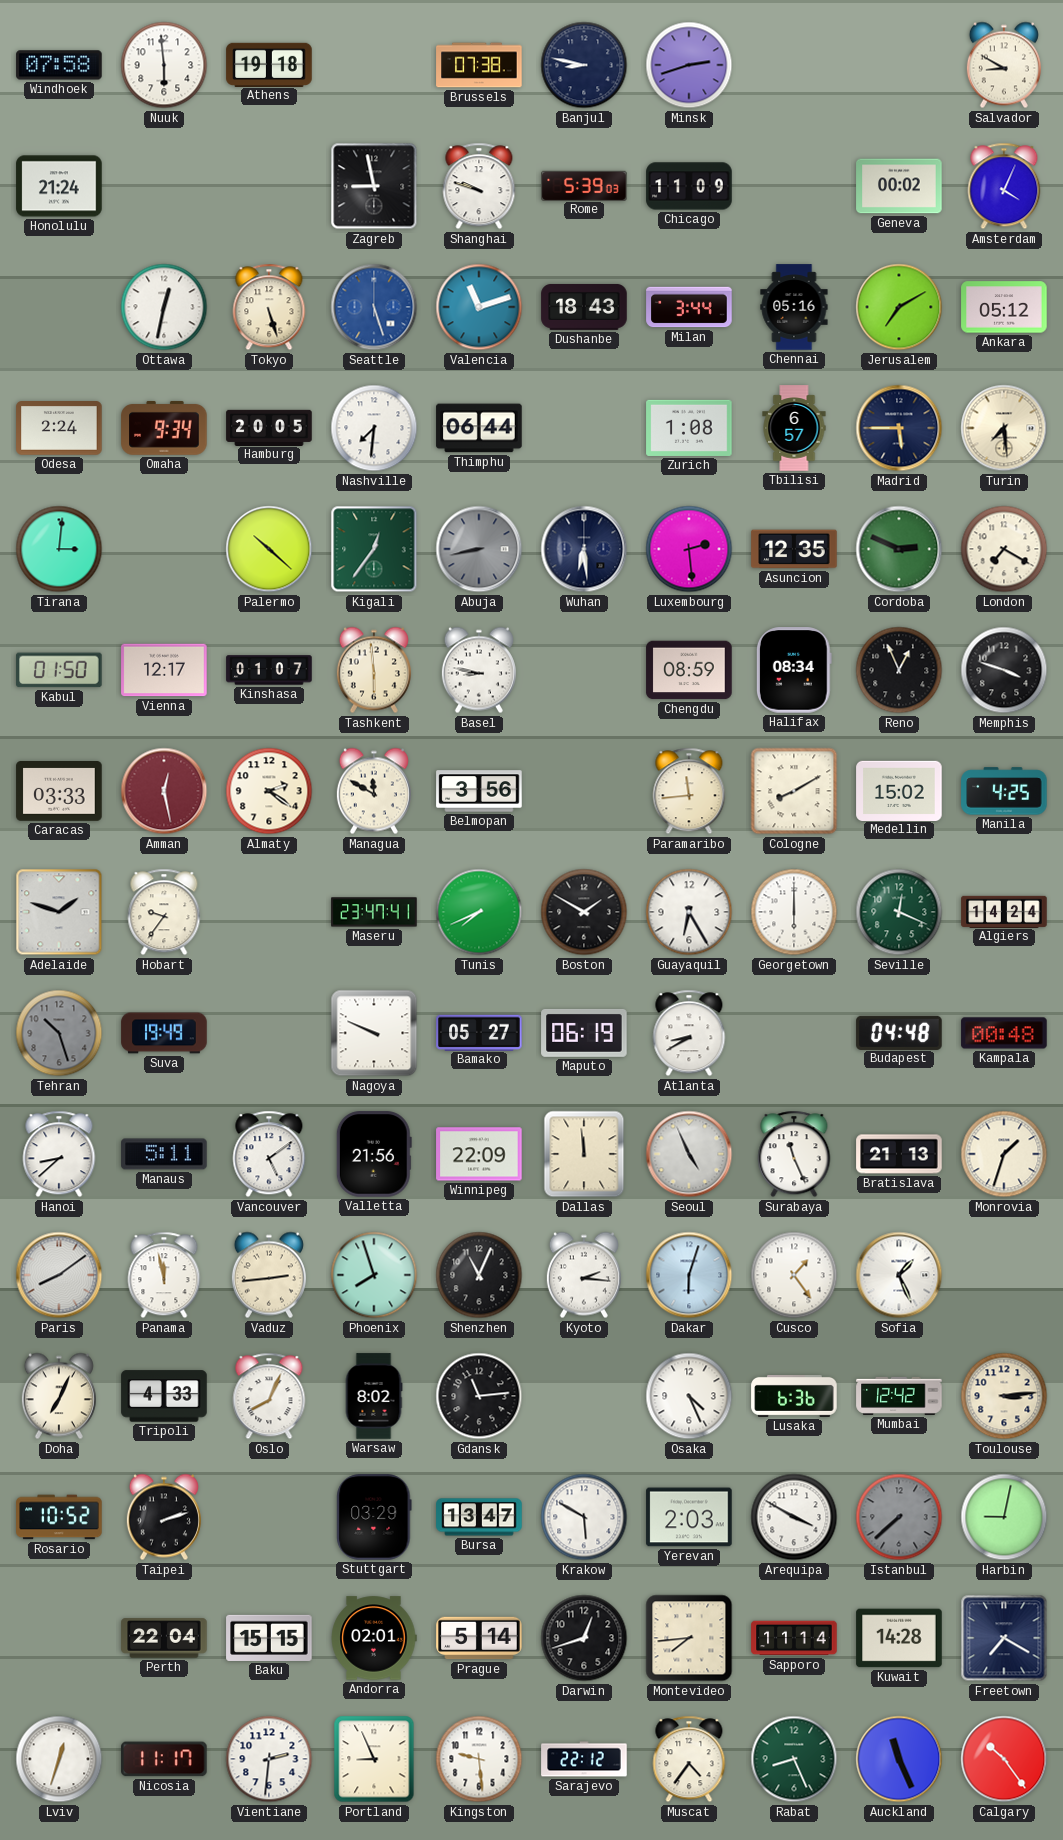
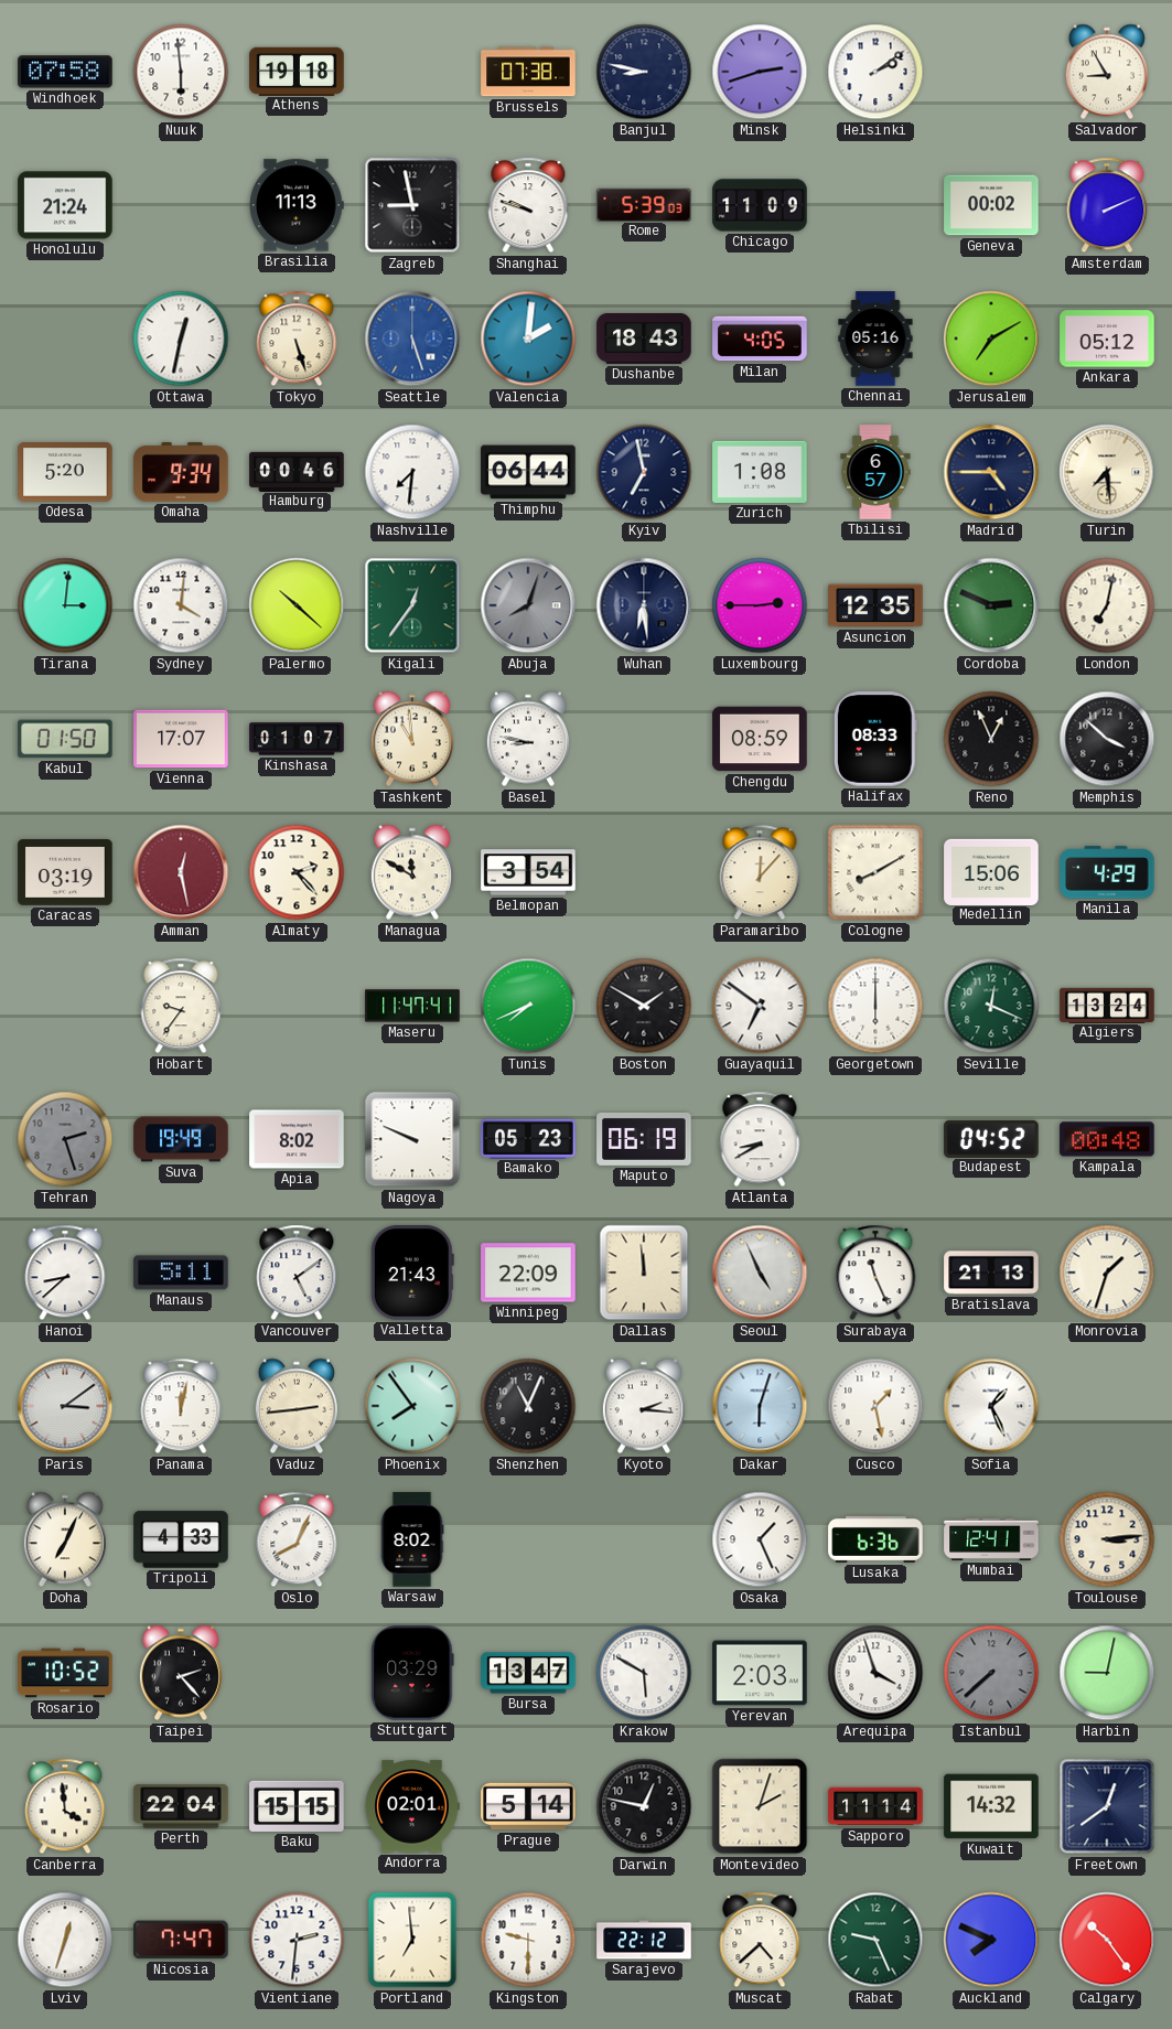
Helsinki: none -> 2:09
Salvador: 8:50 -> 8:55
Brasilia: none -> 11:13
Amsterdam: 4:04 -> 2:11
Valencia: 11:12 -> 2:01
Milan: 3:44 -> 4:05
Odesa: 2:24 -> 5:20
Hamburg: 20:05 -> 00:46
Kyiv: none -> 6:58
Madrid: 5:45 -> 4:45
Sydney: none -> 4:01
Abuja: 8:43 -> 8:03
Luxembourg: 2:29 -> 2:45
London: 7:20 -> 7:02
Vienna: 12:17 -> 17:07
Tashkent: 5:59 -> 10:59
Halifax: 08:34 -> 08:33
Memphis: 3:48 -> 3:52
Caracas: 03:33 -> 03:19
Almaty: 2:21 -> 2:23
Belmopan: 3:56 -> 3:54
Paramaribo: 11:44 -> 12:07
Medellin: 15:02 -> 15:06
Manila: 4:25 -> 4:29
Adelaide: 1:48 -> none
Maseru: 23:47 -> 11:47
Guayaquil: 6:25 -> 6:51
Algiers: 14:24 -> 13:24
Tehran: 10:27 -> 2:27
Apia: none -> 8:02
Bamako: 05:27 -> 05:23
Budapest: 04:48 -> 04:52
Valletta: 21:56 -> 21:43
Paris: 8:09 -> 3:09
Panama: 11:58 -> 12:02
Phoenix: 7:57 -> 7:54
Cusco: 1:24 -> 1:28
Gdansk: 11:14 -> none
Osaka: 4:26 -> 1:26
Mumbai: 12:42 -> 12:41
Taipei: 2:12 -> 2:23
Arequipa: 3:50 -> 3:57
Canberra: none -> 3:59
Darwin: 12:42 -> 12:47
Montevideo: 7:44 -> 2:03
Kuwait: 14:28 -> 14:32
Freetown: 7:20 -> 12:39
Nicosia: 11:17 -> 7:47
Portland: 8:56 -> 6:59
Kingston: 9:29 -> 9:30
Muscat: 4:36 -> 4:38
Rabat: 8:26 -> 9:26
Auckland: 11:26 -> 7:49
